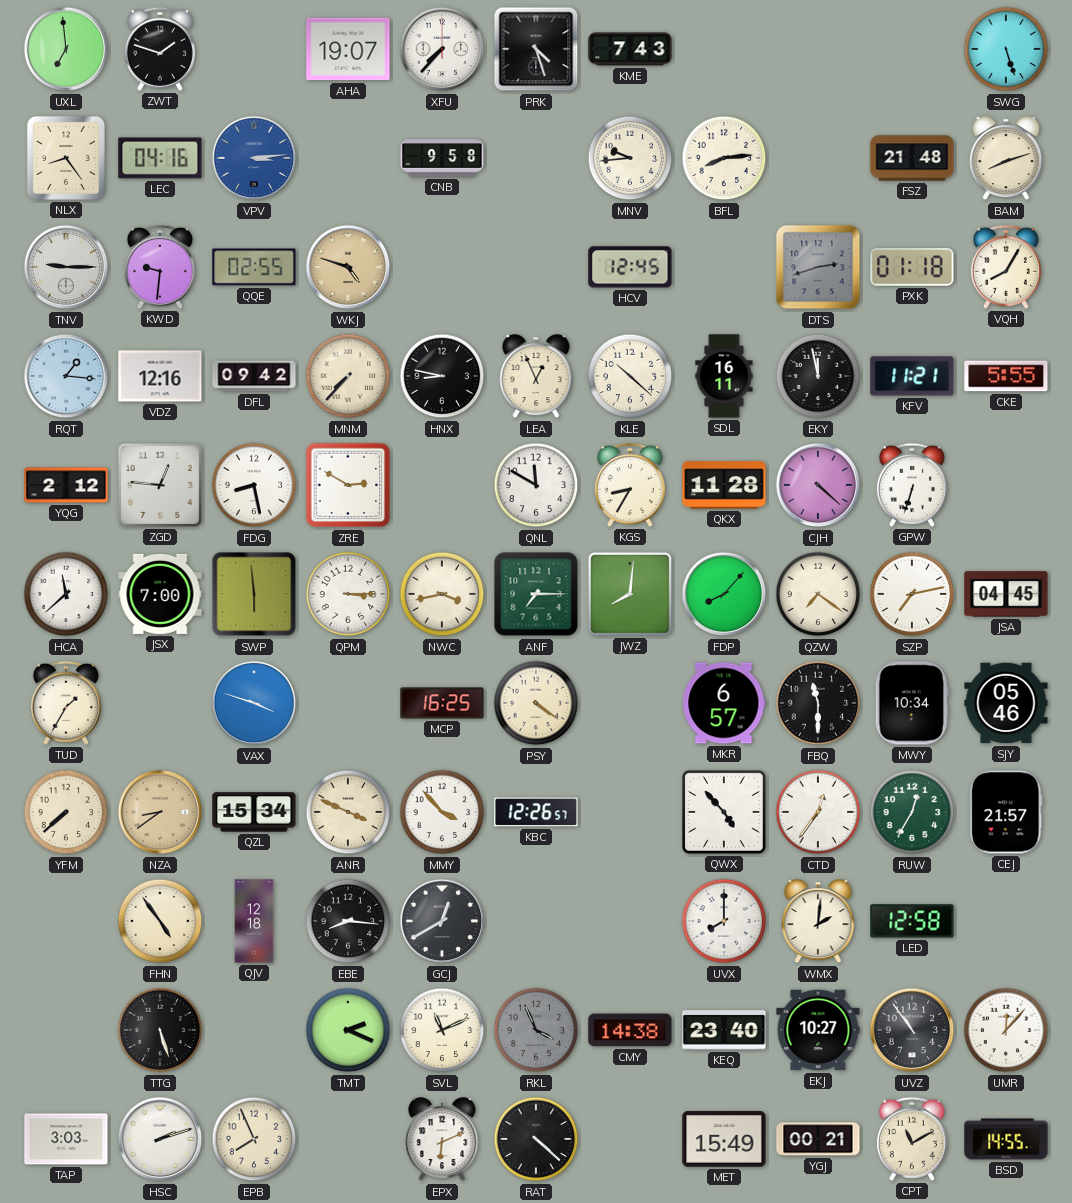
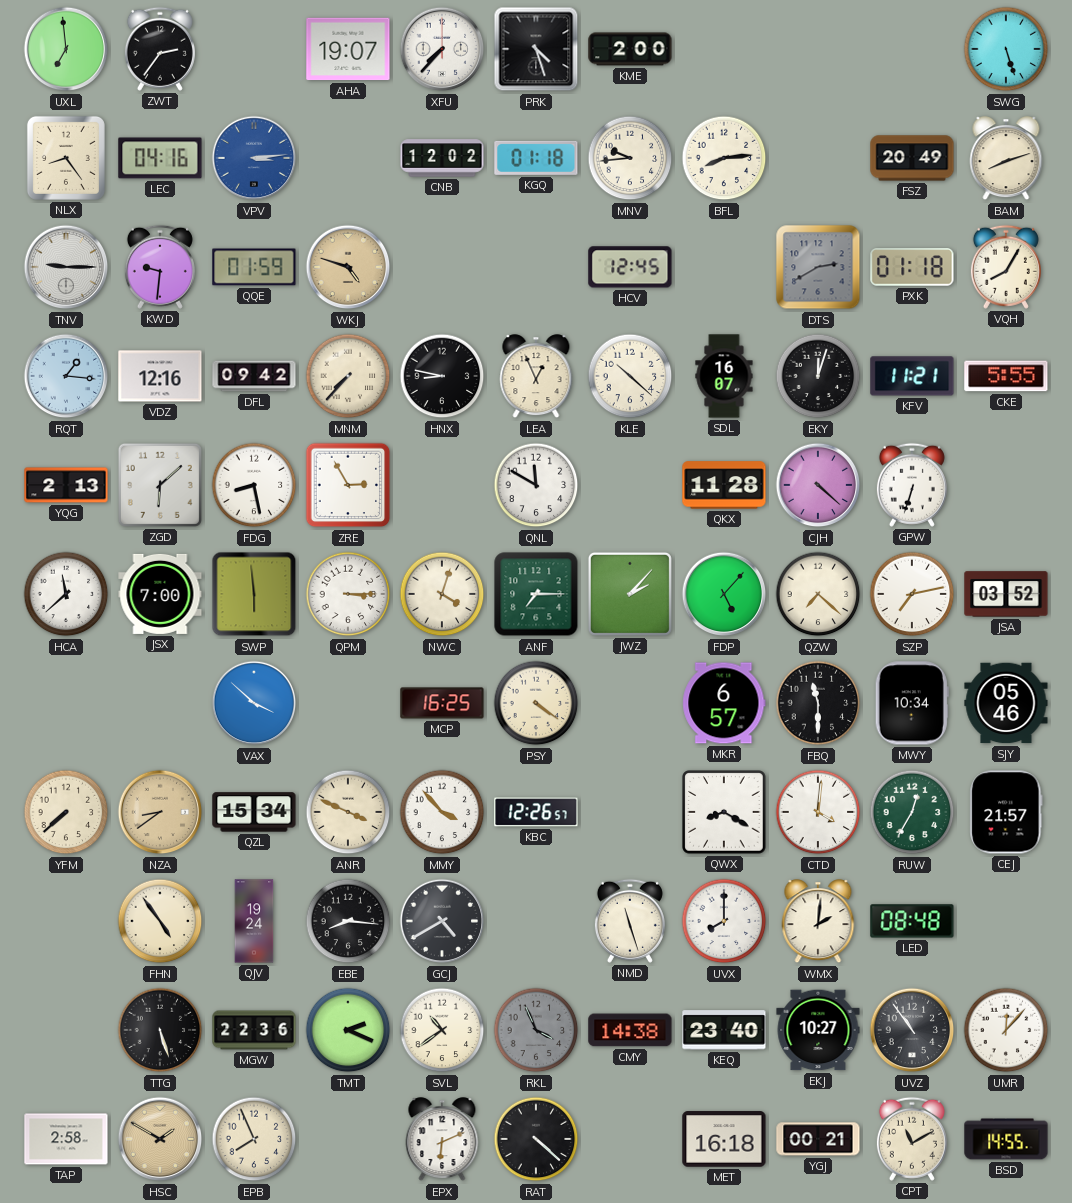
ZWT: 1:48 -> 2:36
KME: 7:43 -> 2:00
CNB: 9:58 -> 12:02
KGQ: none -> 01:18
FSZ: 21:48 -> 20:49
QQE: 02:55 -> 01:59
DTS: 2:42 -> 2:40
SDL: 16:11 -> 16:07
EKY: 11:58 -> 12:03
YQG: 2:12 -> 2:13
ZGD: 12:46 -> 6:08
ZRE: 2:50 -> 2:55
KGS: 8:35 -> none
NWC: 3:43 -> 4:03
JWZ: 8:01 -> 2:07
FDP: 8:07 -> 5:07
QZW: 7:21 -> 7:22
JSA: 04:45 -> 03:52
TUD: 1:35 -> none
VAX: 3:48 -> 3:52
QWX: 4:53 -> 8:20
CTD: 12:36 -> 4:01
QJV: 12:18 -> 19:24
GCJ: 12:40 -> 4:40
NMD: none -> 11:27
LED: 12:58 -> 08:48
MGW: none -> 22:36
SVL: 11:11 -> 10:39
TAP: 3:03 -> 2:58
HSC: 2:12 -> 1:50
HSC dial: white -> champagne
MET: 15:49 -> 16:18
